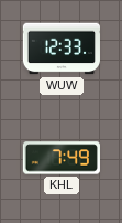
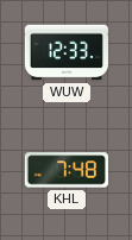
KHL: 7:49 -> 7:48
